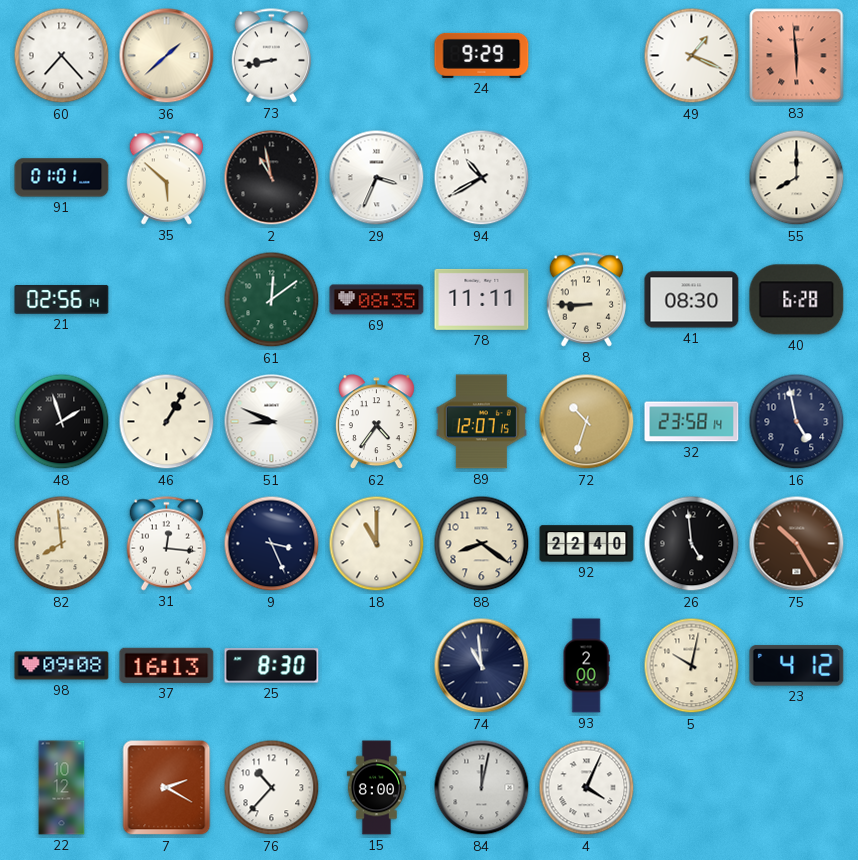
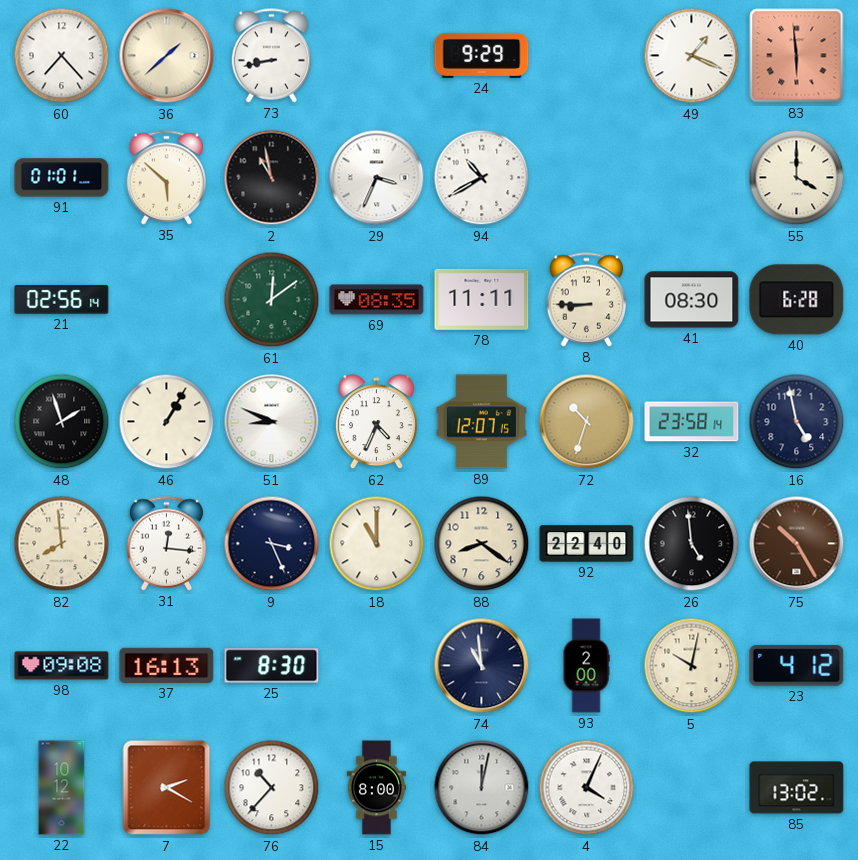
55: 8:00 -> 4:00
62: 4:36 -> 4:34
85: none -> 13:02
